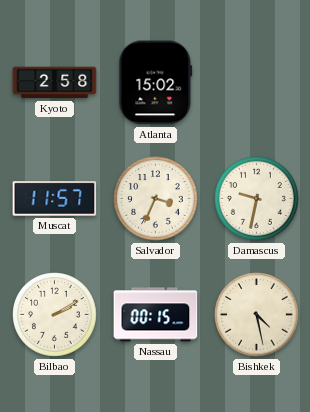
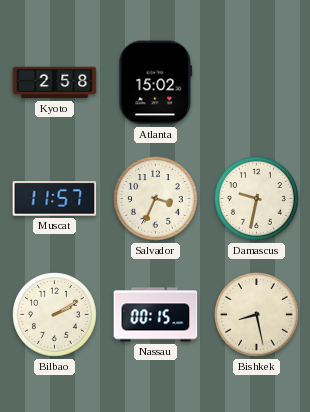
Bishkek: 4:28 -> 8:28
